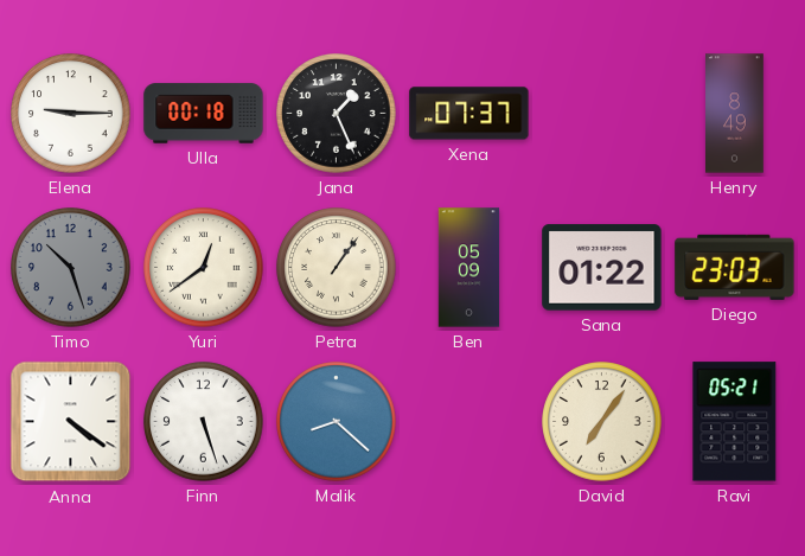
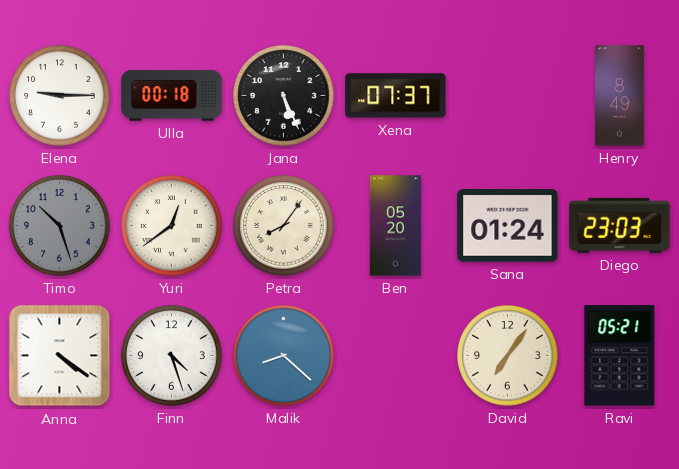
Jana: 1:26 -> 5:26
Petra: 1:06 -> 8:06
Ben: 05:09 -> 05:20
Sana: 01:22 -> 01:24
Finn: 5:27 -> 4:27
